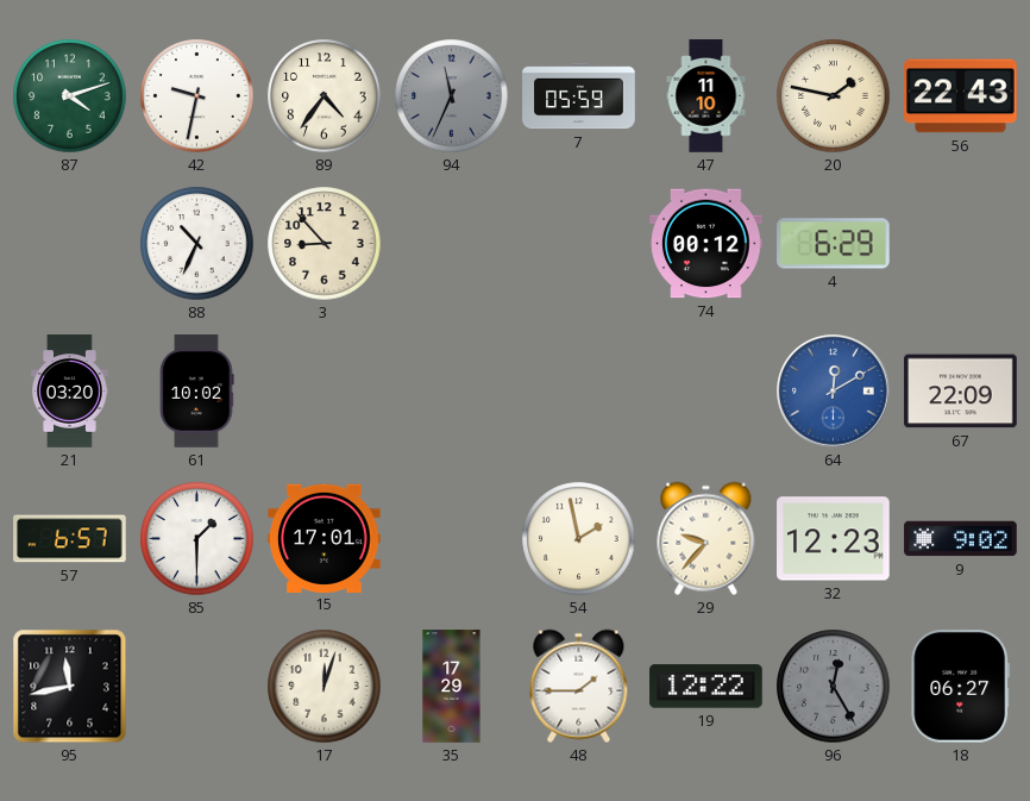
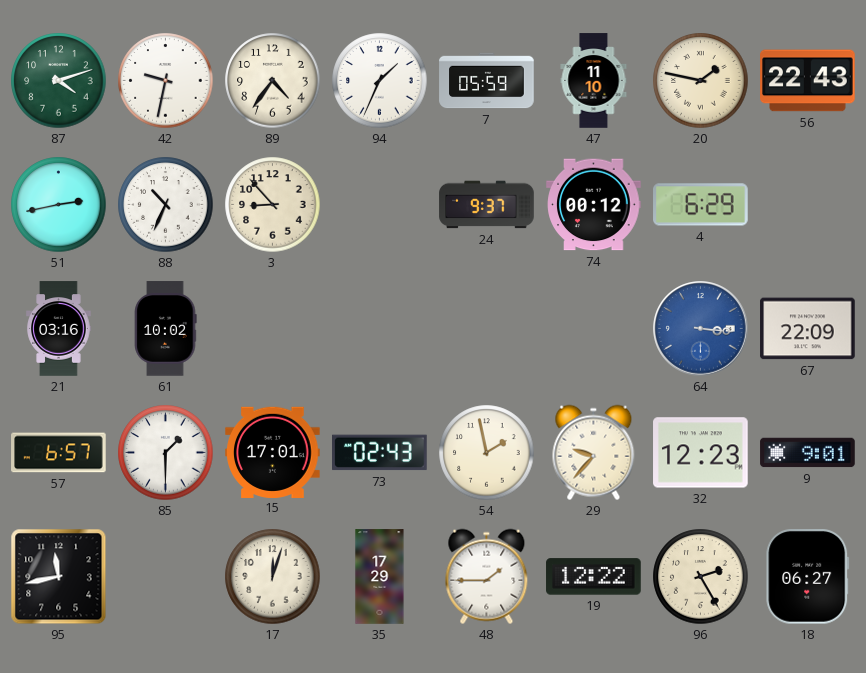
94: 11:34 -> 1:34
94 dial: grey -> white
51: none -> 2:43
24: none -> 9:37
21: 03:20 -> 03:16
64: 12:10 -> 3:16
73: none -> 02:43
9: 9:02 -> 9:01
96: 12:25 -> 2:25
96 dial: grey -> cream
